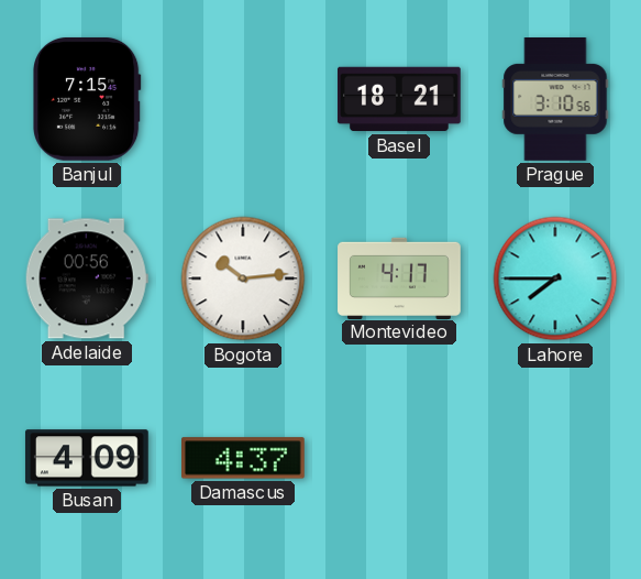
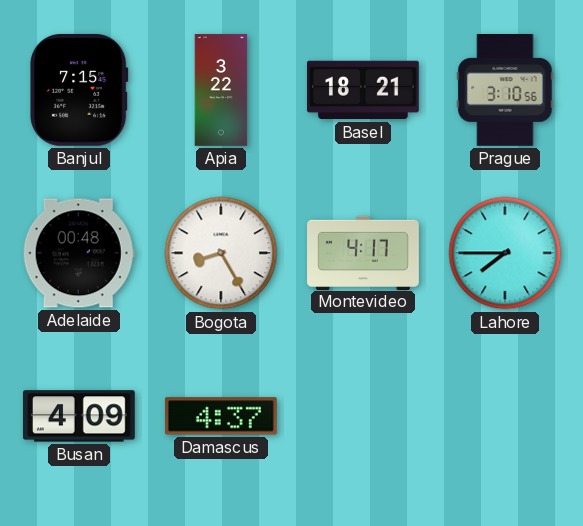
Apia: none -> 3:22
Adelaide: 00:56 -> 00:48
Bogota: 10:14 -> 8:25
